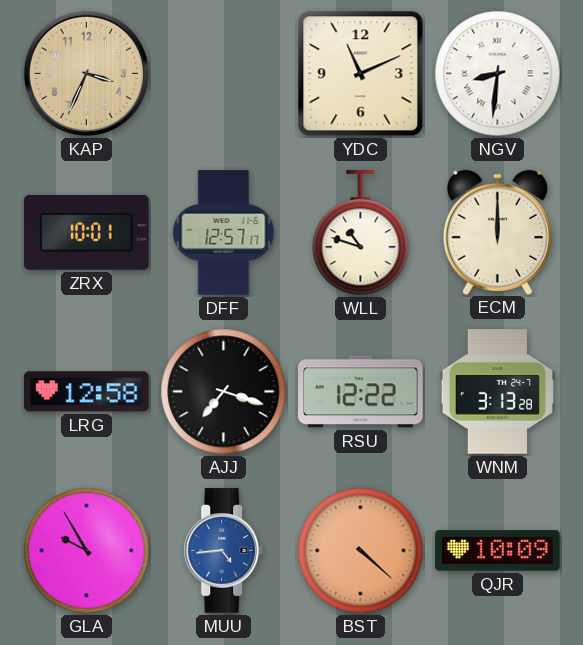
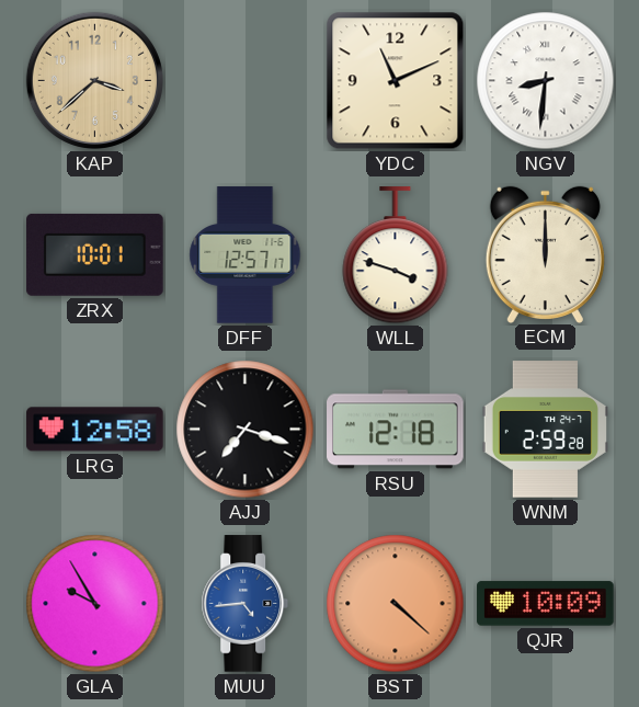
KAP: 3:34 -> 3:38
WLL: 10:48 -> 3:48
RSU: 12:22 -> 12:18
WNM: 3:13 -> 2:59
